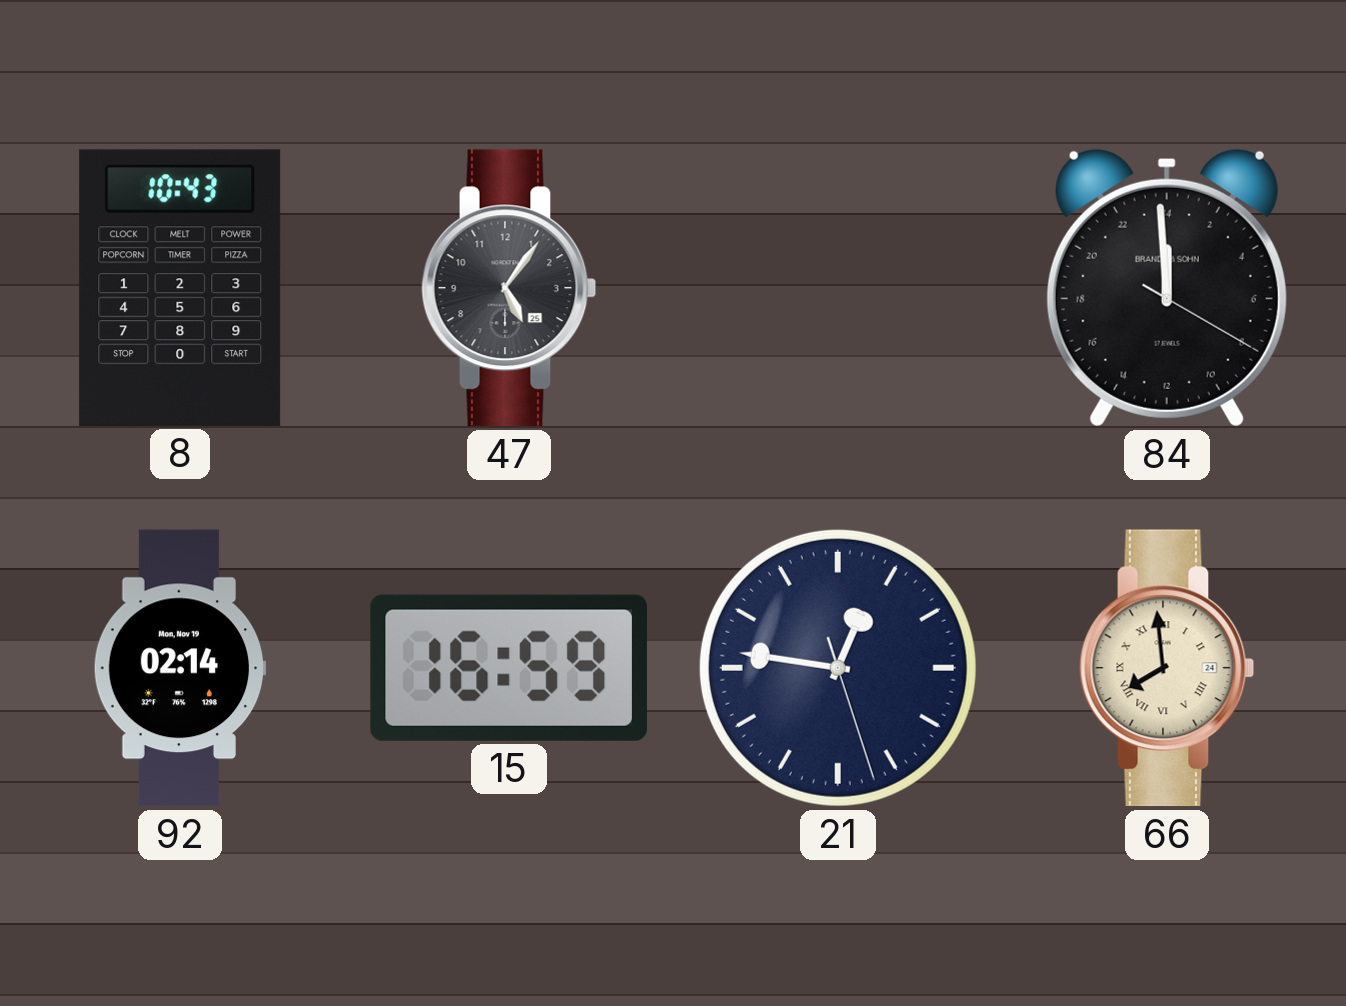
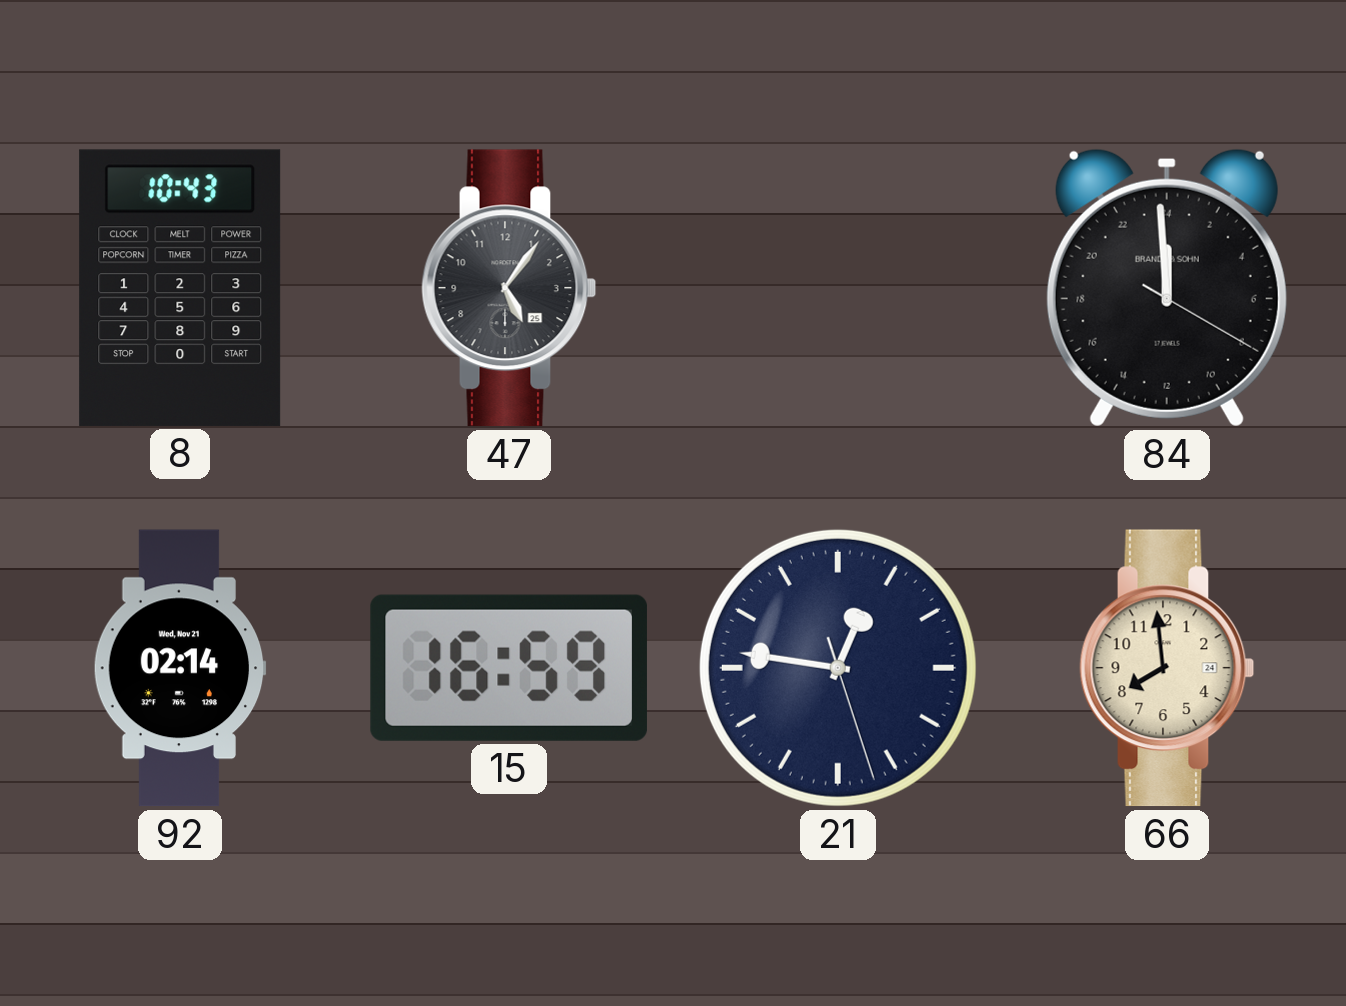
92 date: Mon, Nov 19 -> Wed, Nov 21
66 numerals: Roman -> Arabic
